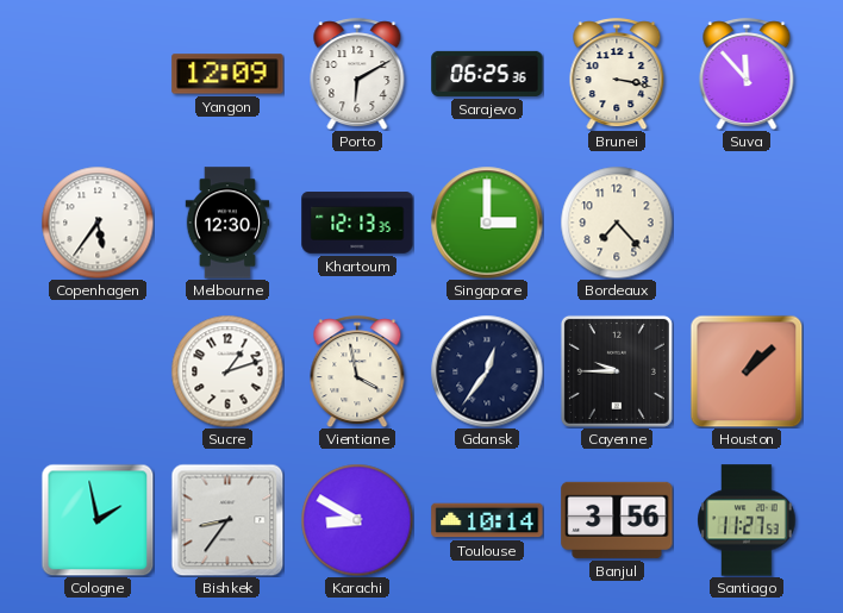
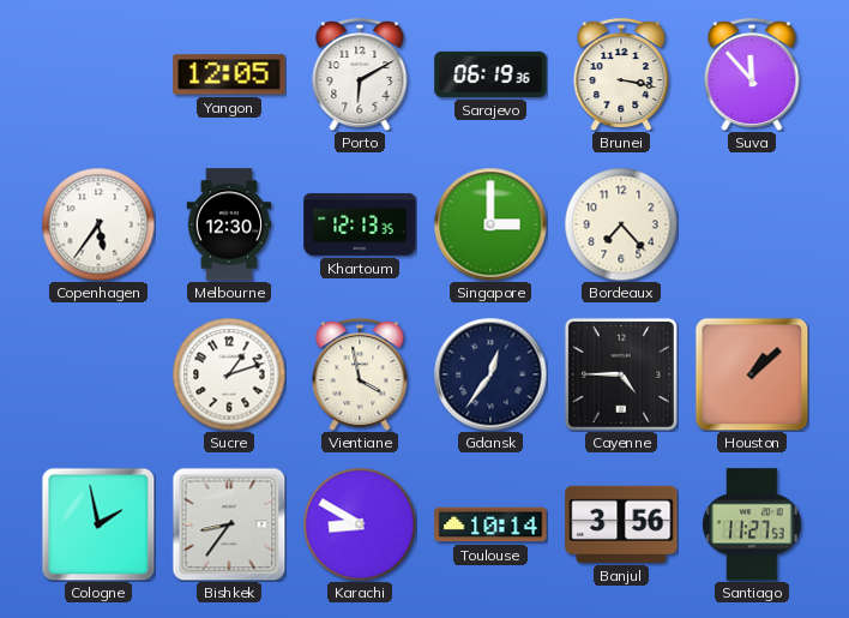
Yangon: 12:09 -> 12:05
Sarajevo: 06:25 -> 06:19
Cayenne: 9:45 -> 4:45
